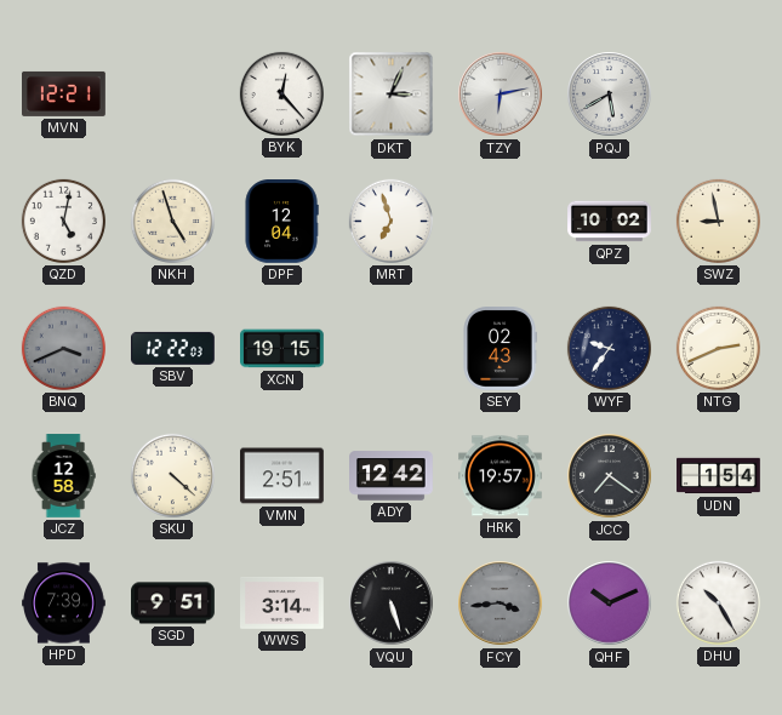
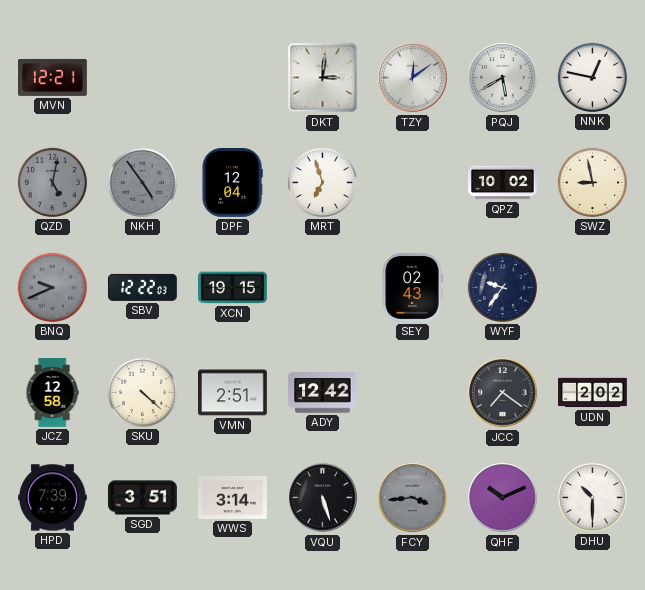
BYK: 12:23 -> none
DKT: 3:04 -> 3:01
TZY: 6:13 -> 12:09
NNK: none -> 12:47
QZD dial: white -> grey
NKH: 4:57 -> 4:54
NKH dial: cream -> grey
BNQ: 3:41 -> 9:41
NTG: 2:41 -> none
HRK: 19:57 -> none
UDN: 1:54 -> 2:02
SGD: 9:51 -> 3:51
DHU: 10:25 -> 10:30
